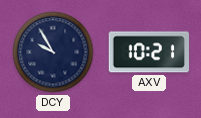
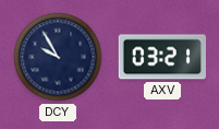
AXV: 10:21 -> 03:21
